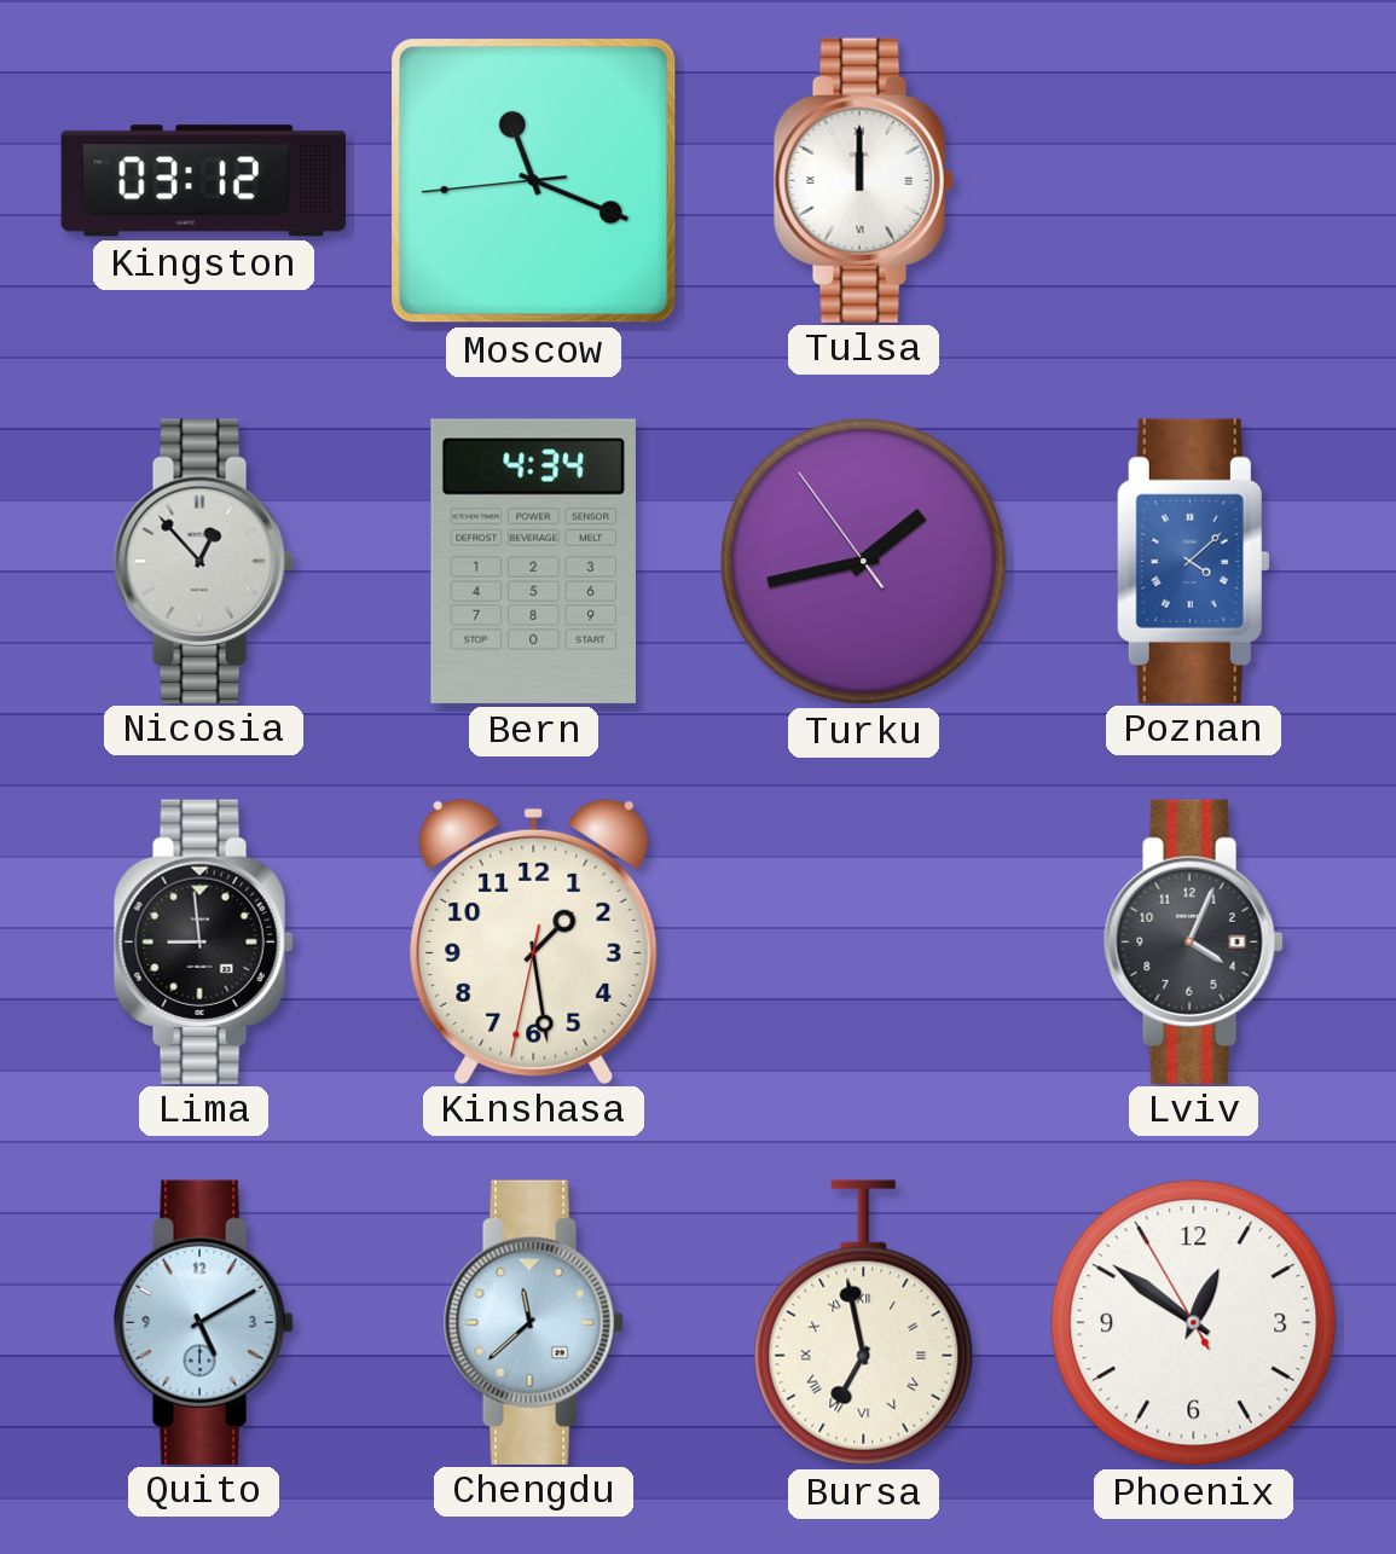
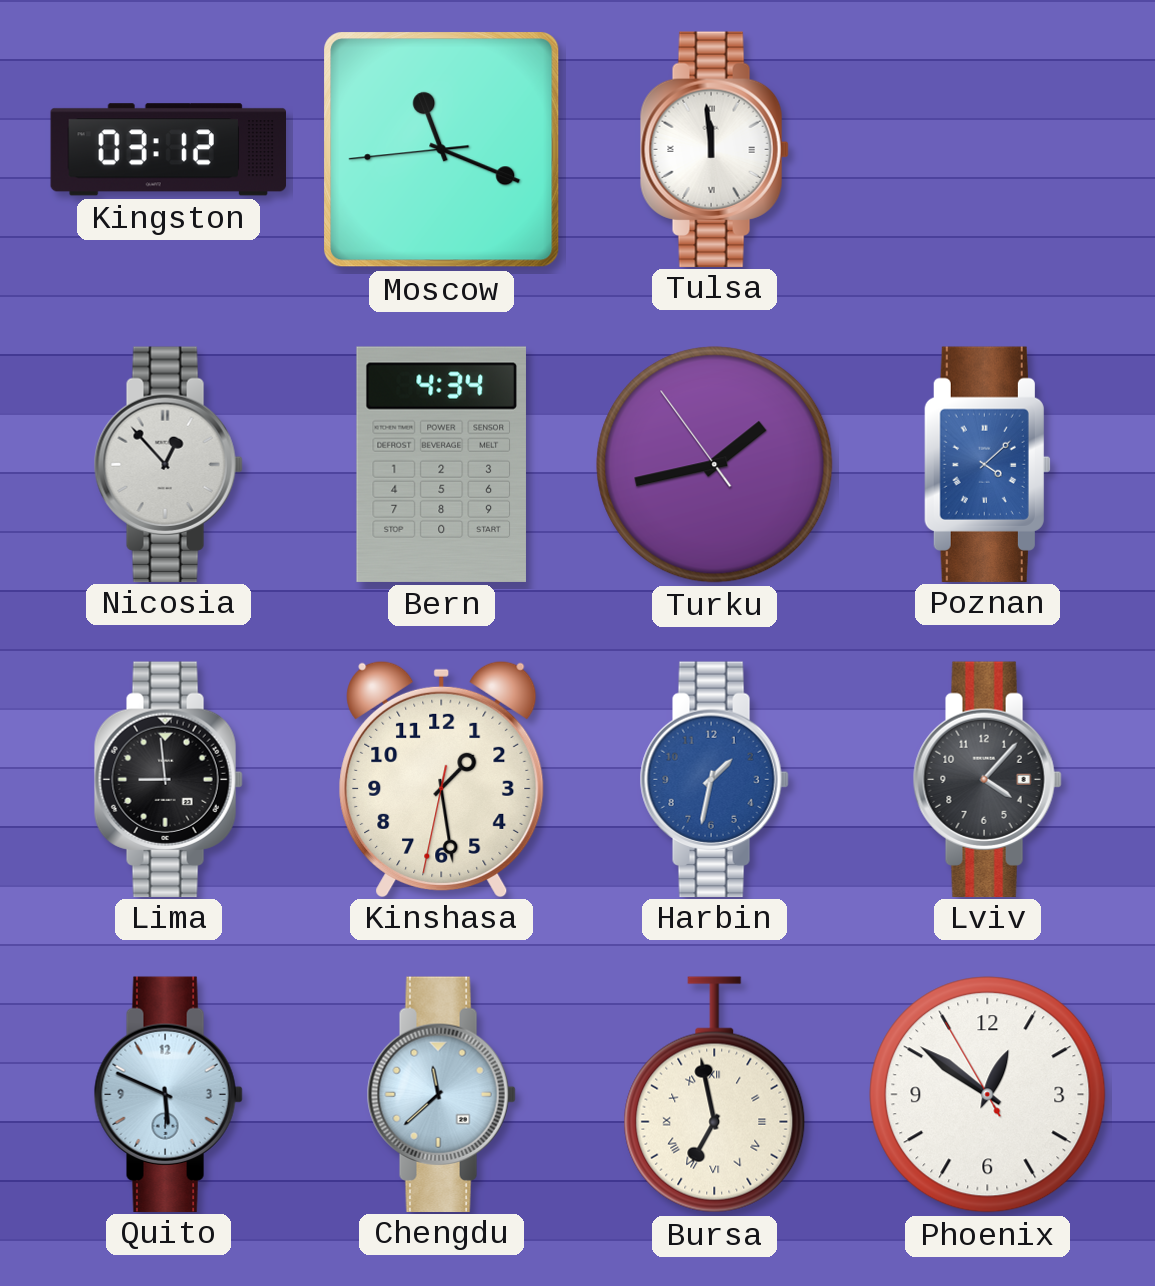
Tulsa: 12:00 -> 11:59
Harbin: none -> 1:32
Lviv: 4:04 -> 4:07
Quito: 5:10 -> 5:49
